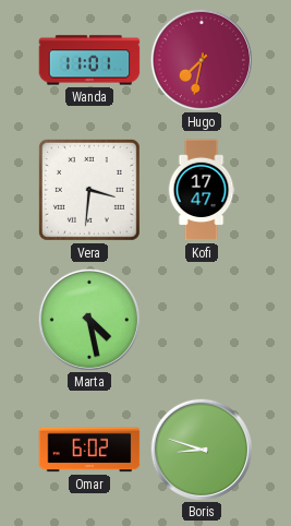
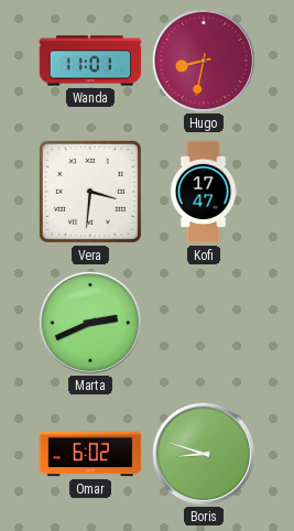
Hugo: 7:32 -> 8:32
Marta: 4:28 -> 2:41
